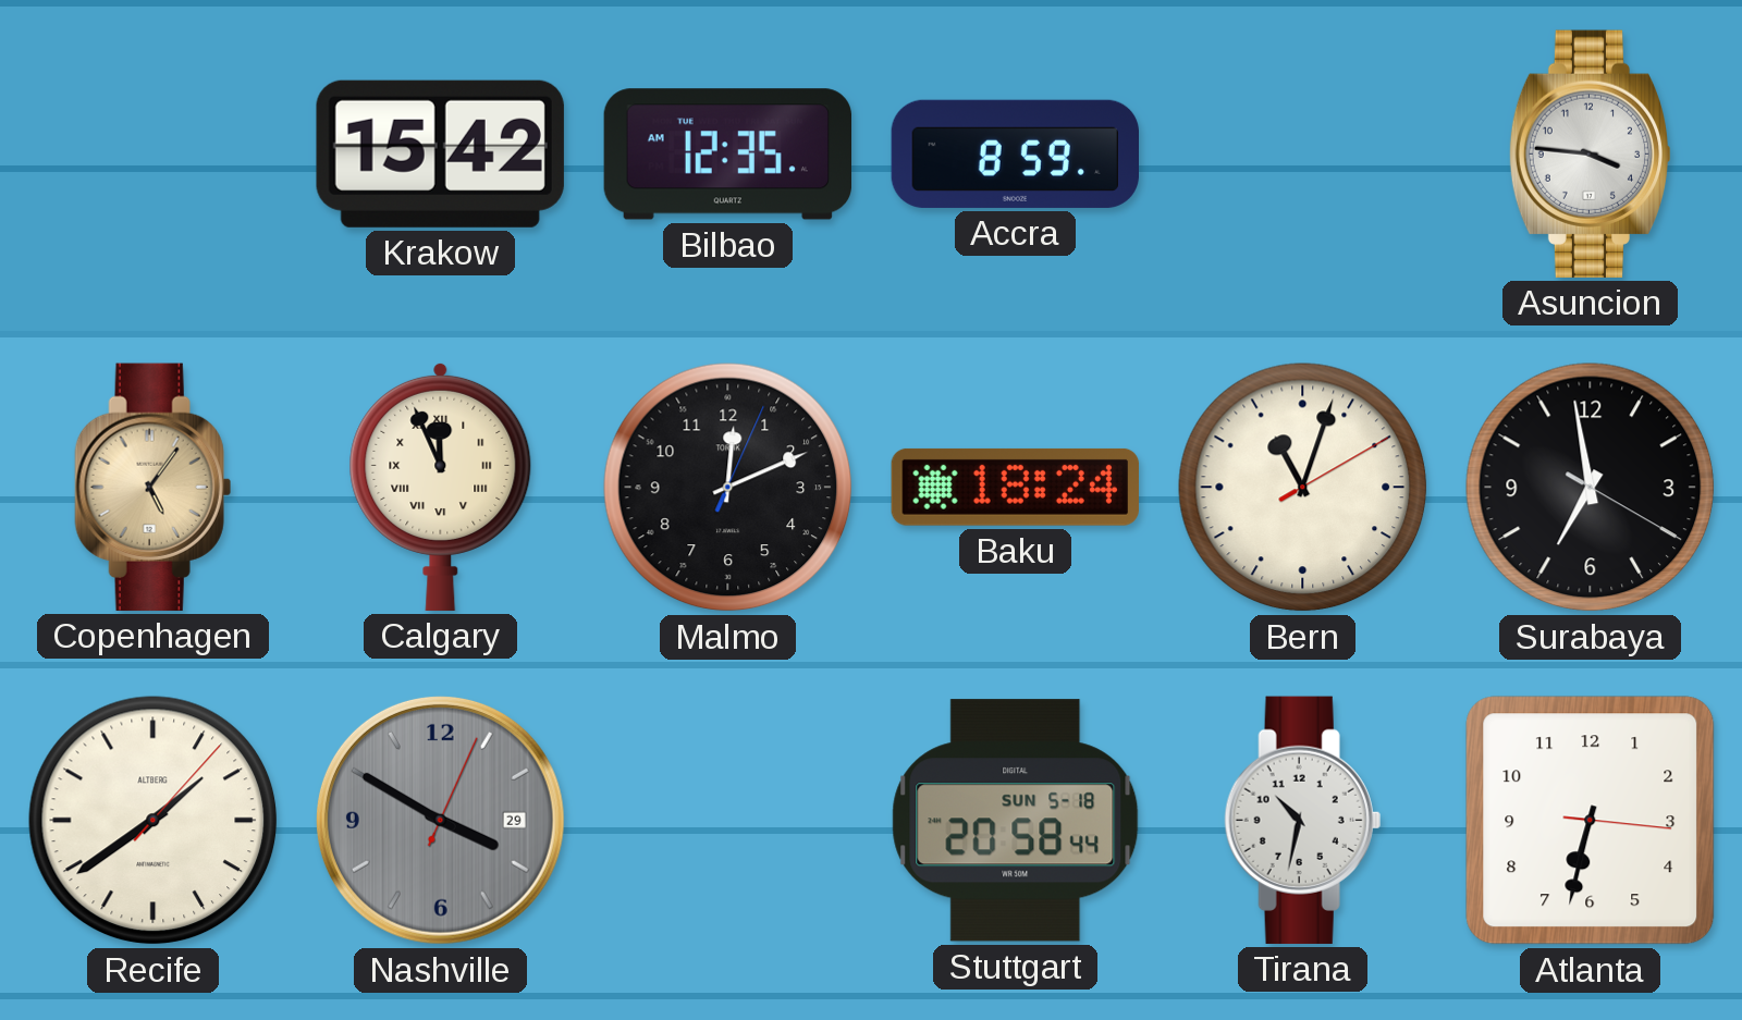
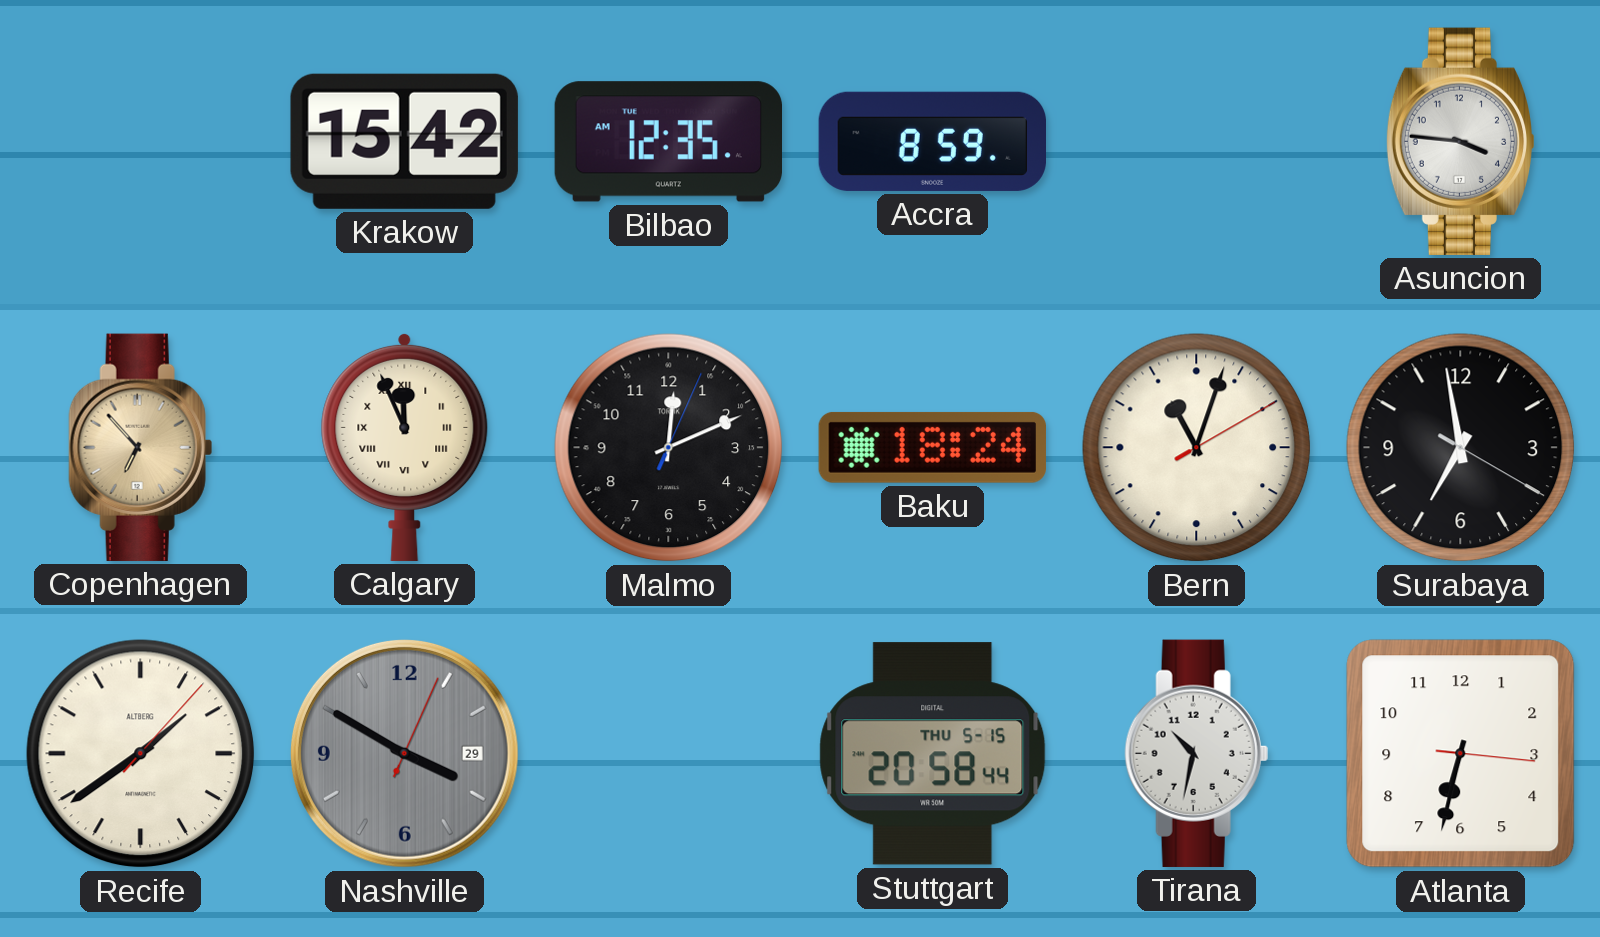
Copenhagen: 5:06 -> 6:53
Stuttgart date: SUN 5-18 -> THU 5-15
